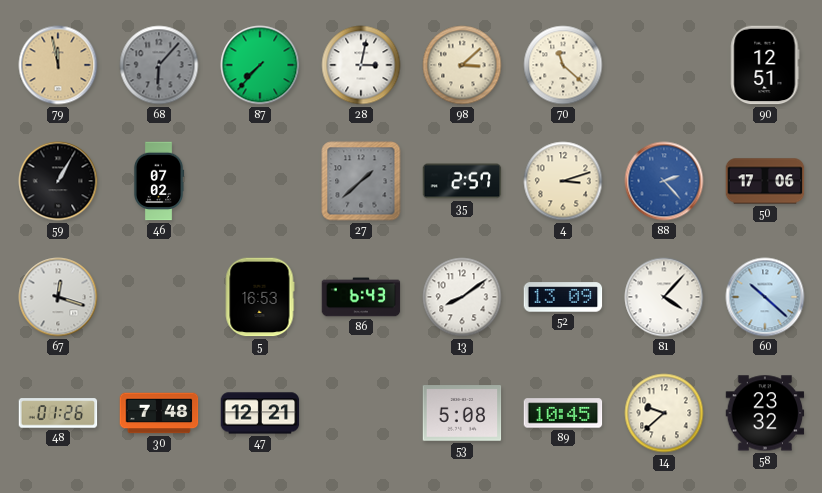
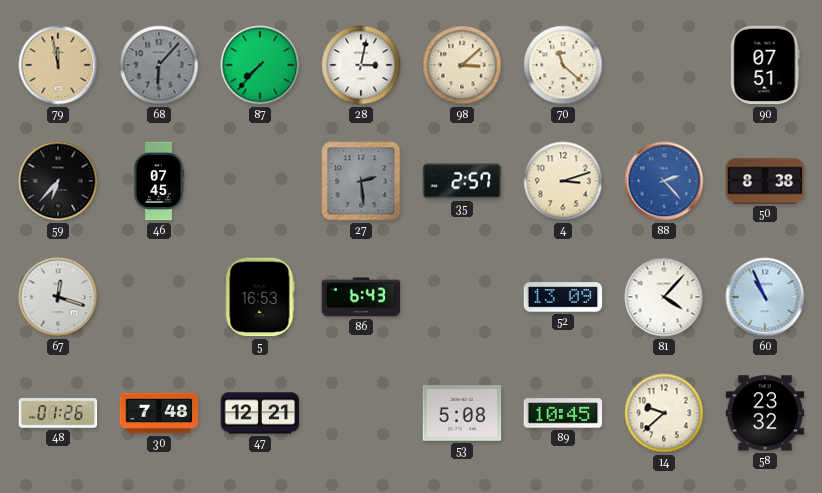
90: 12:51 -> 07:51
59: 1:05 -> 6:37
46: 07:02 -> 07:45
27: 1:38 -> 2:29
50: 17:06 -> 8:38
13: 8:09 -> none
60: 10:22 -> 10:56
